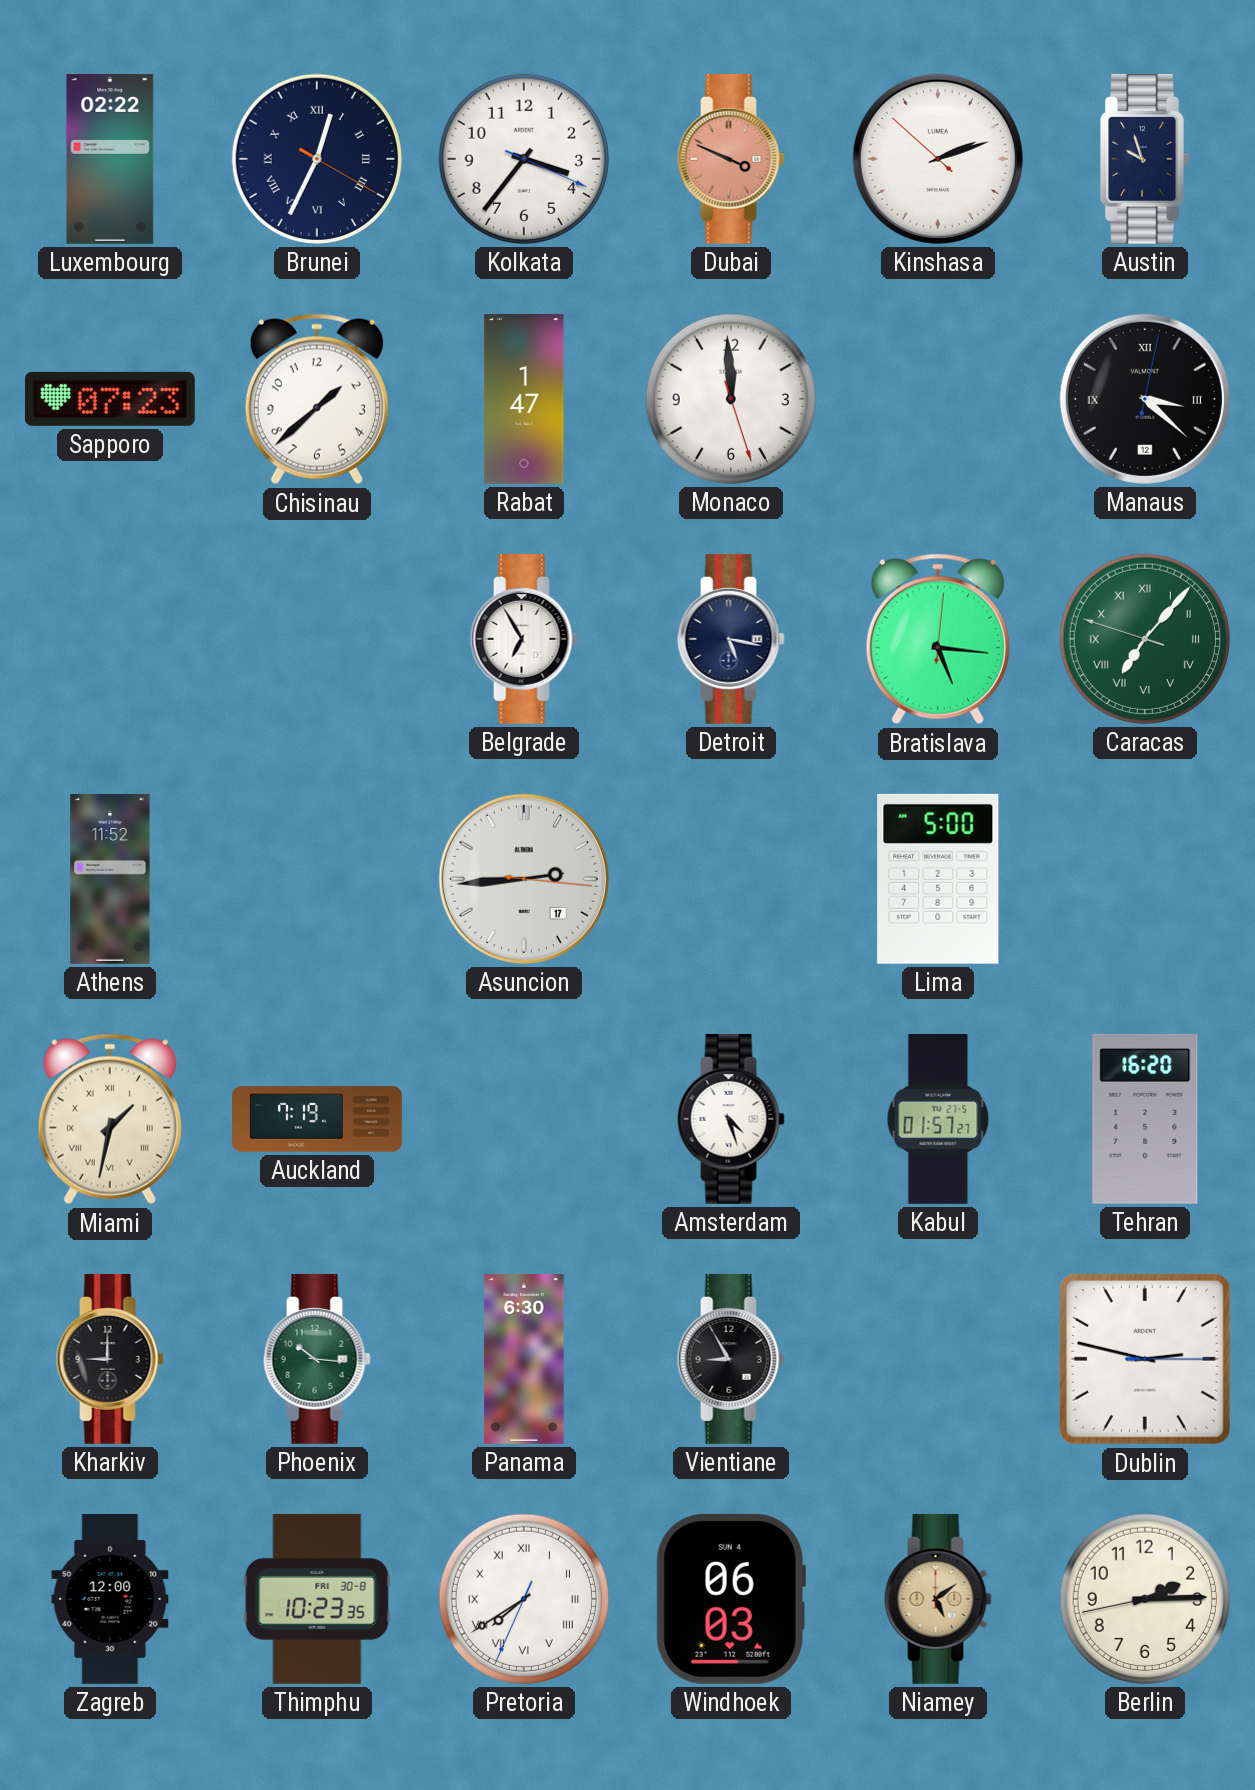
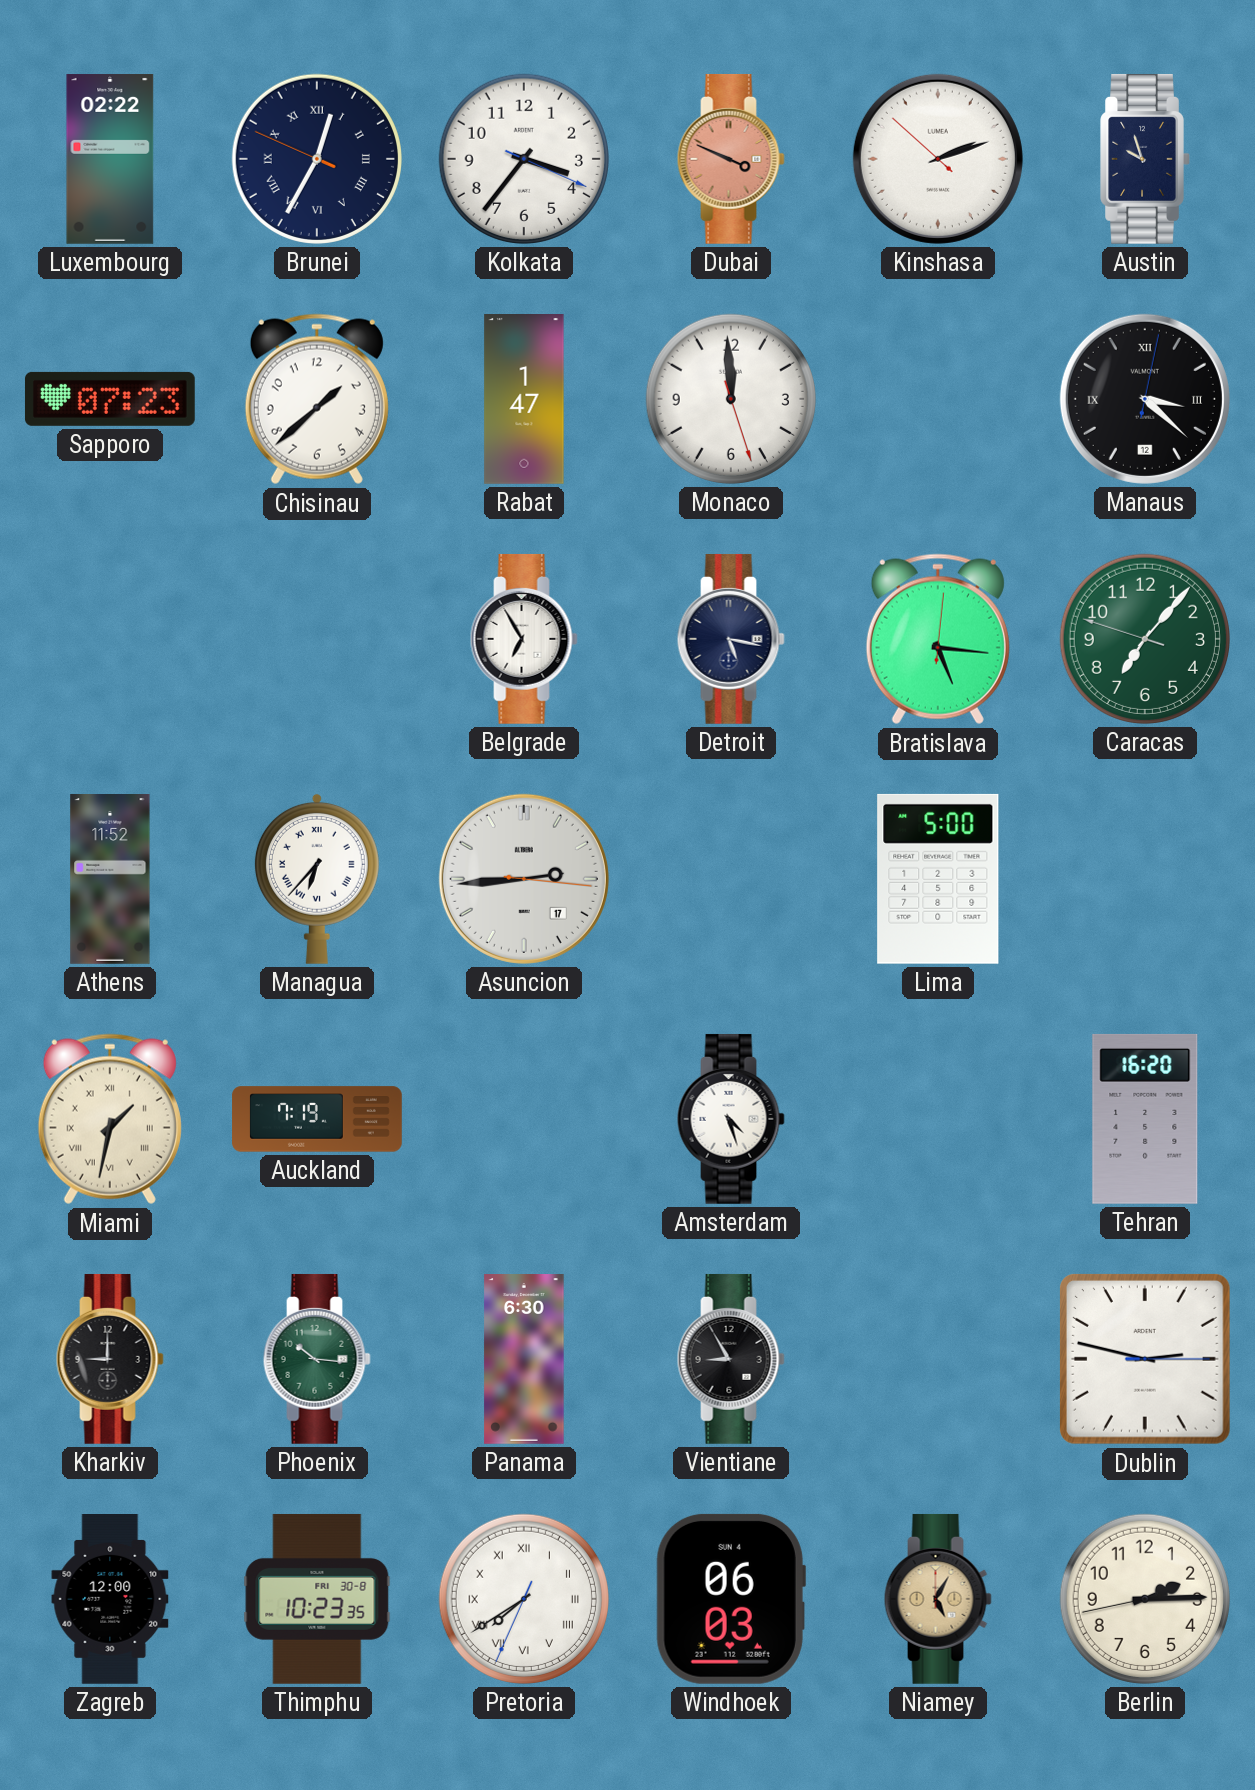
Brunei: 12:34:20 -> 12:34:49
Caracas numerals: Roman -> Arabic
Managua: none -> 6:37
Kabul: 01:57 -> none
Niamey: 5:09 -> 5:05
